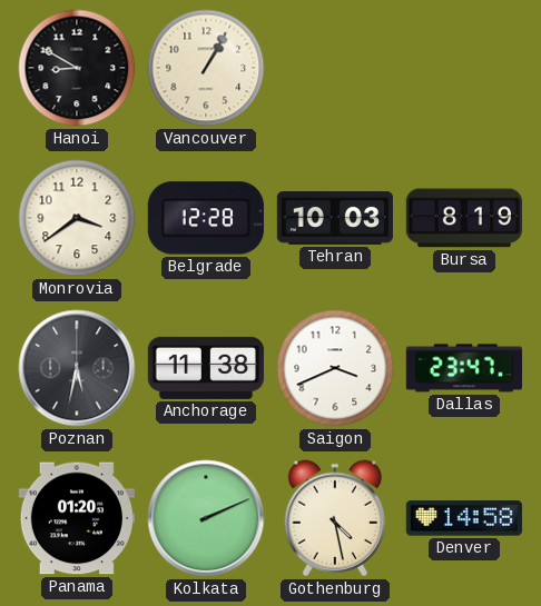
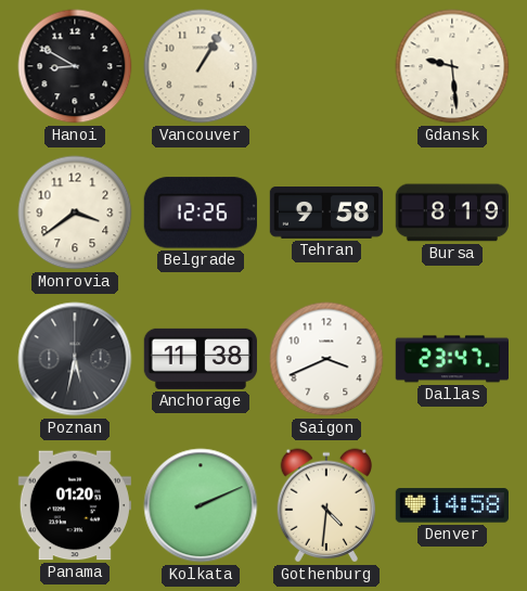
Gdansk: none -> 9:29
Belgrade: 12:28 -> 12:26
Tehran: 10:03 -> 9:58
Gothenburg: 4:28 -> 4:31
